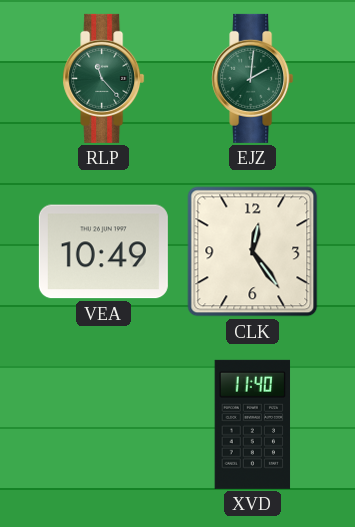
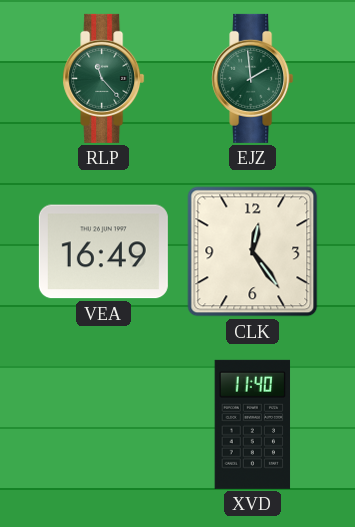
EJZ: 2:01 -> 1:59
VEA: 10:49 -> 16:49
